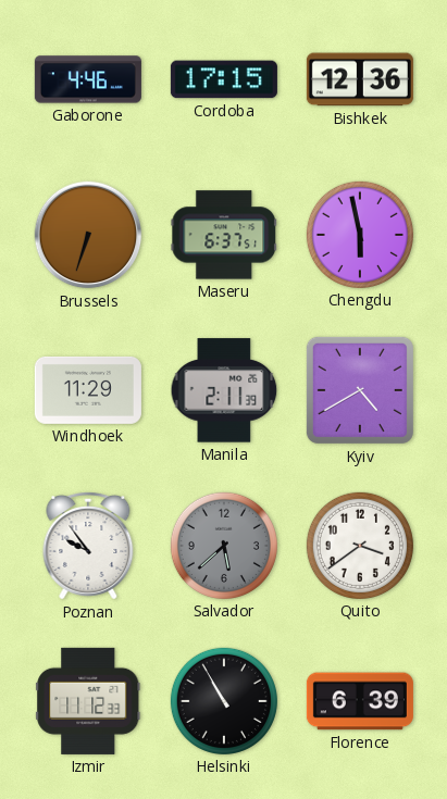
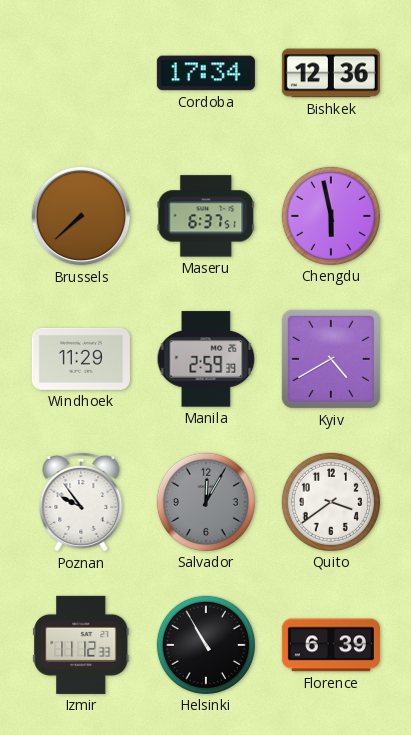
Gaborone: 4:46 -> none
Cordoba: 17:15 -> 17:34
Brussels: 6:33 -> 7:38
Manila: 2:11 -> 2:59
Salvador: 5:38 -> 12:05
